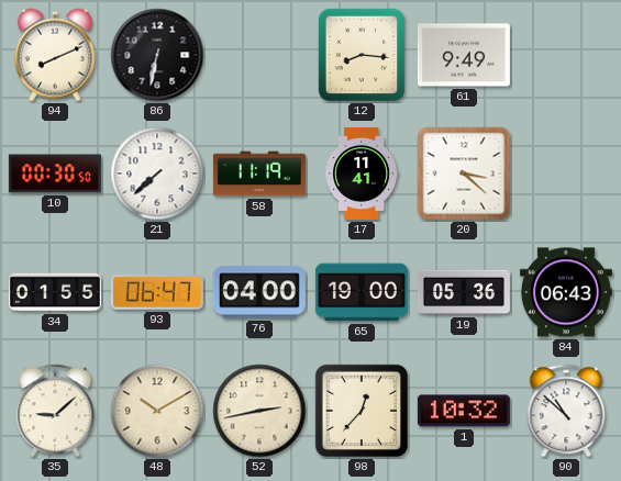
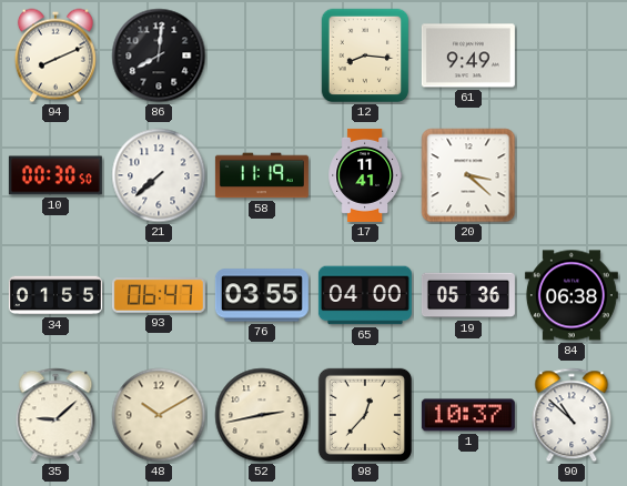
86: 6:32 -> 8:01
76: 04:00 -> 03:55
65: 19:00 -> 04:00
84: 06:43 -> 06:38
1: 10:32 -> 10:37
